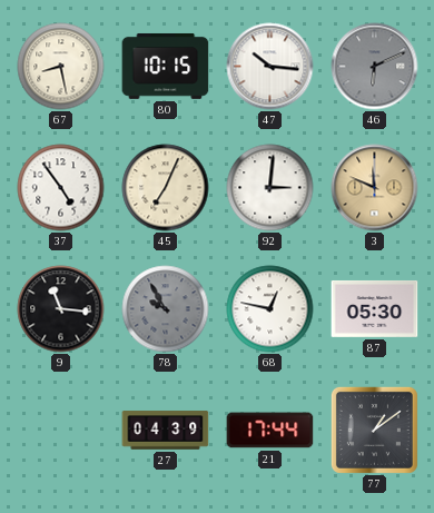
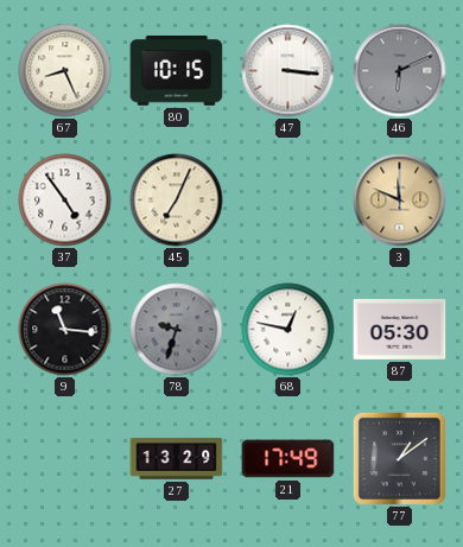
67: 8:28 -> 8:26
47: 10:16 -> 3:16
92: 3:01 -> none
78: 9:55 -> 9:33
27: 04:39 -> 13:29
21: 17:44 -> 17:49
